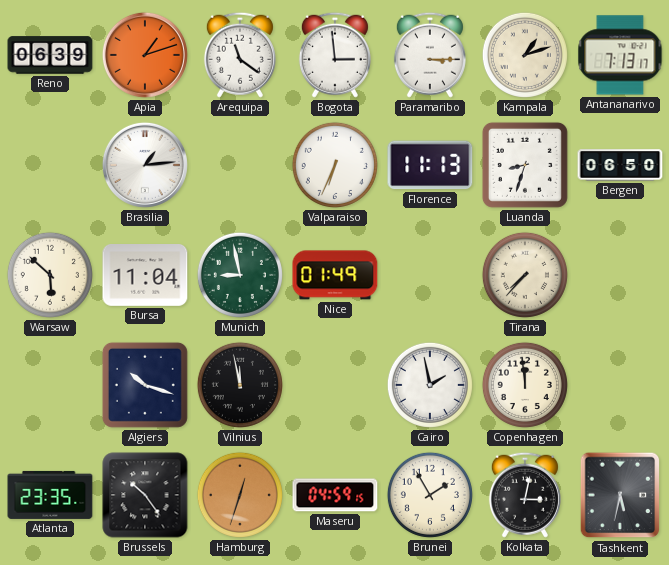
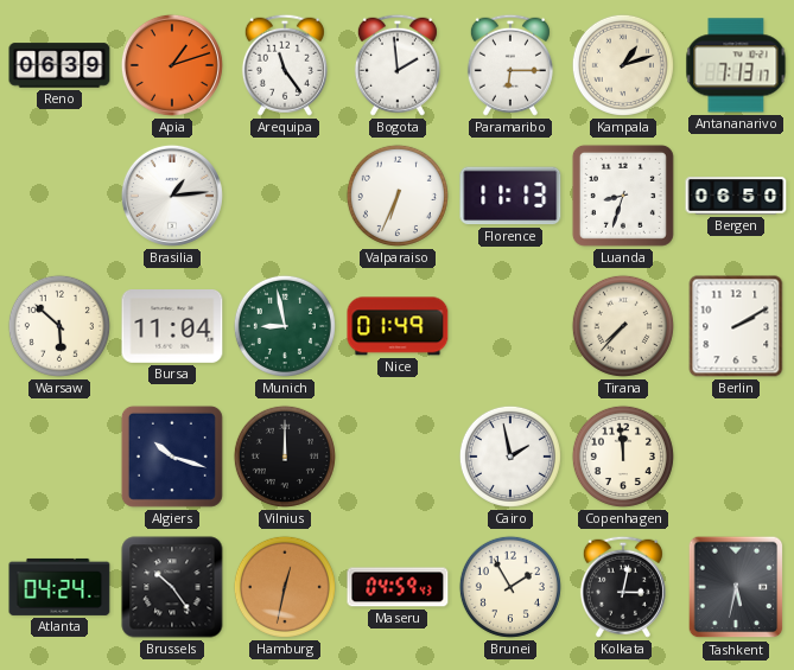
Arequipa: 11:21 -> 11:24
Bogota: 2:59 -> 1:59
Paramaribo: 3:15 -> 6:15
Berlin: none -> 2:10
Vilnius: 11:58 -> 12:00
Atlanta: 23:35 -> 04:24
Hamburg: 12:33 -> 12:32
Maseru: 04:59:15 -> 04:59:43
